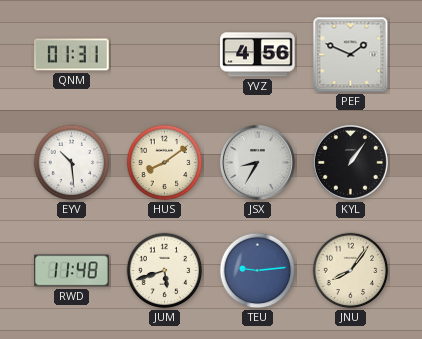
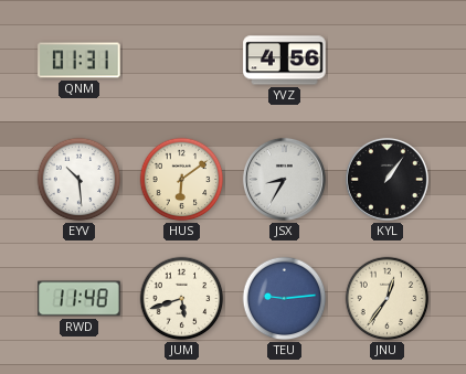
PEF: 1:49 -> none
HUS: 8:09 -> 6:09
JNU: 8:06 -> 12:36
